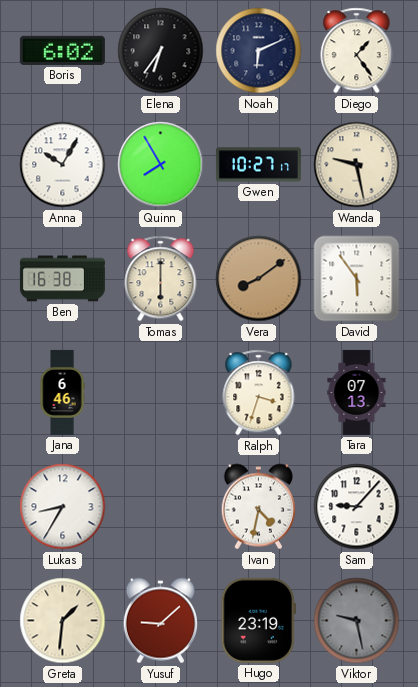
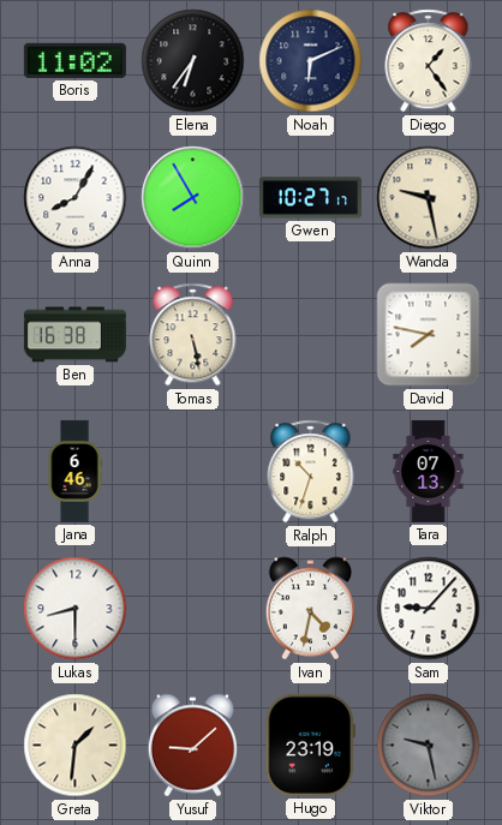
Boris: 6:02 -> 11:02
Anna: 10:05 -> 8:05
Tomas: 6:00 -> 5:28
Vera: 8:09 -> none
David: 5:54 -> 7:47
Ralph: 3:33 -> 10:33
Lukas: 8:35 -> 8:30
